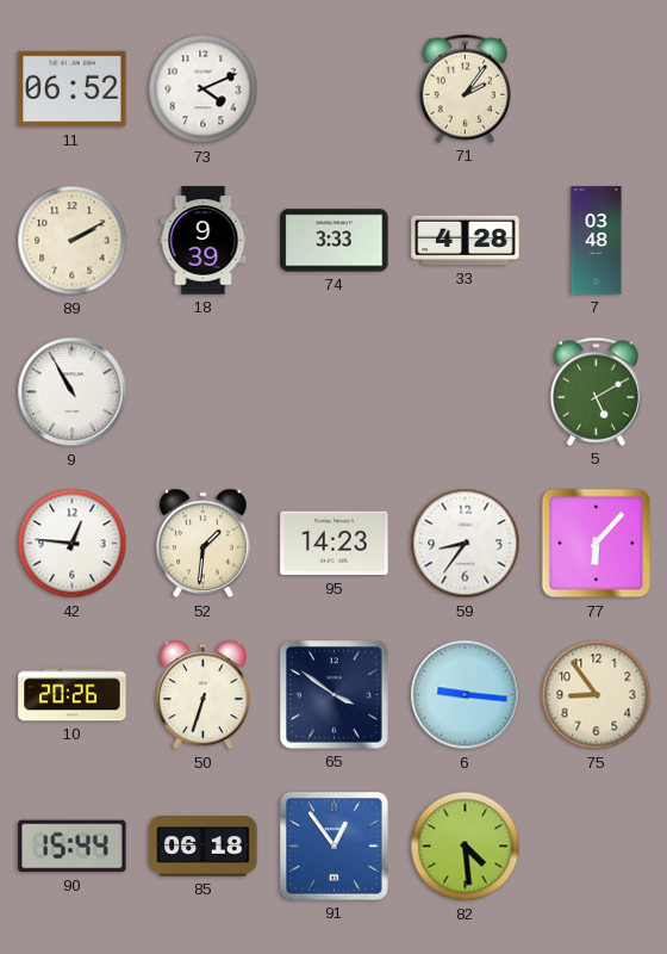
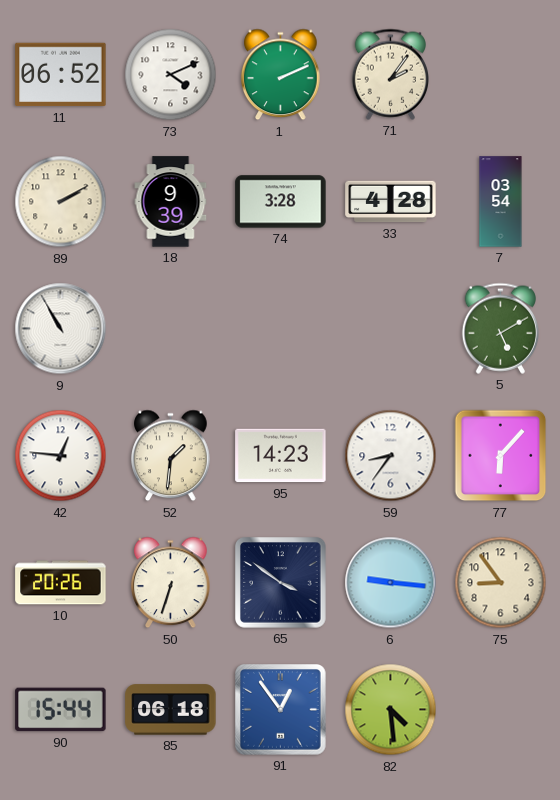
1: none -> 2:11
74: 3:33 -> 3:28
7: 03:48 -> 03:54
